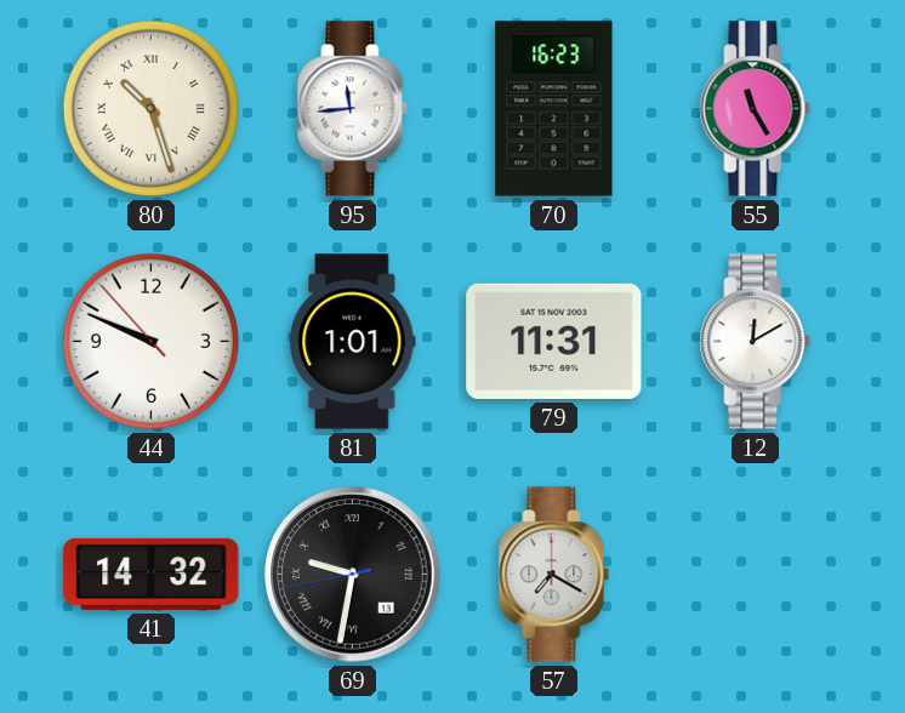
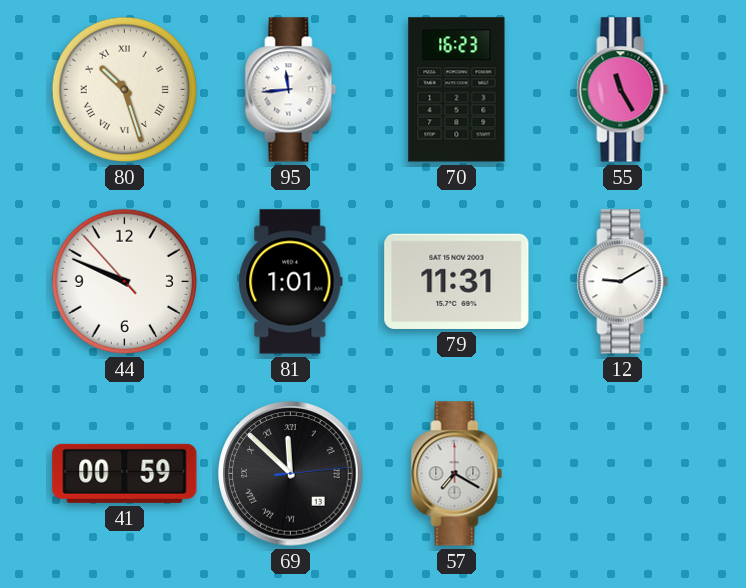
12: 12:10 -> 9:10
41: 14:32 -> 00:59
69: 9:31 -> 11:52
